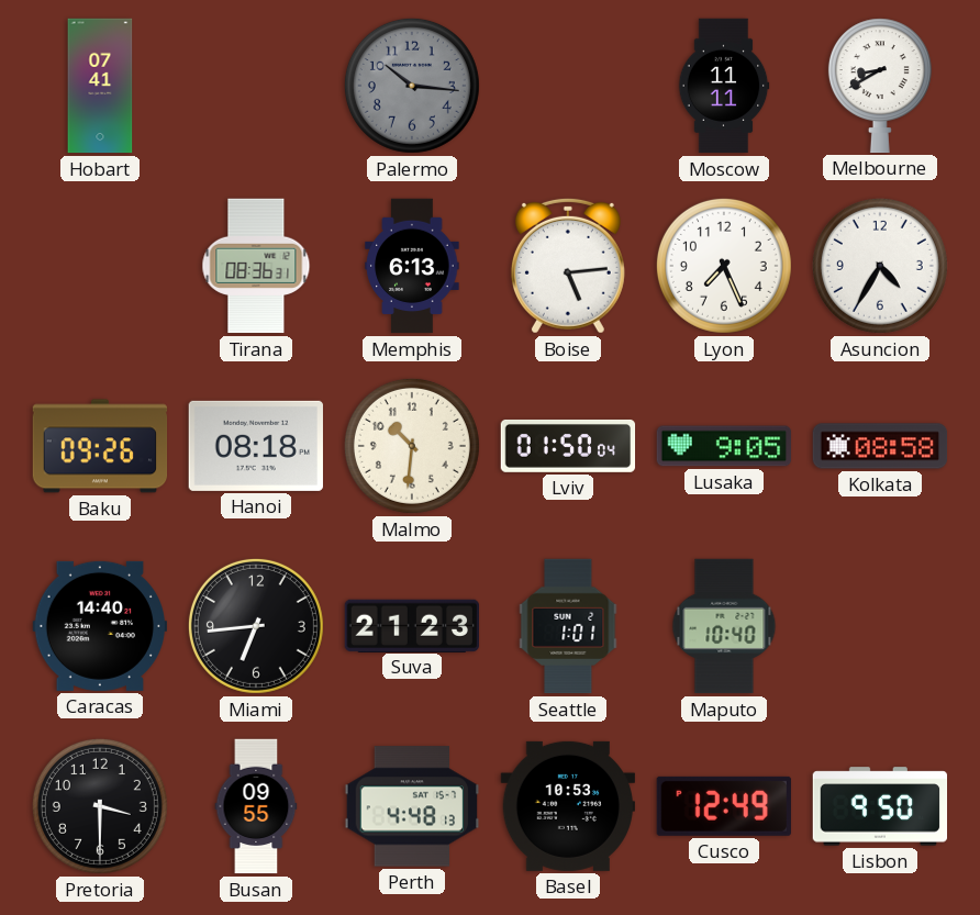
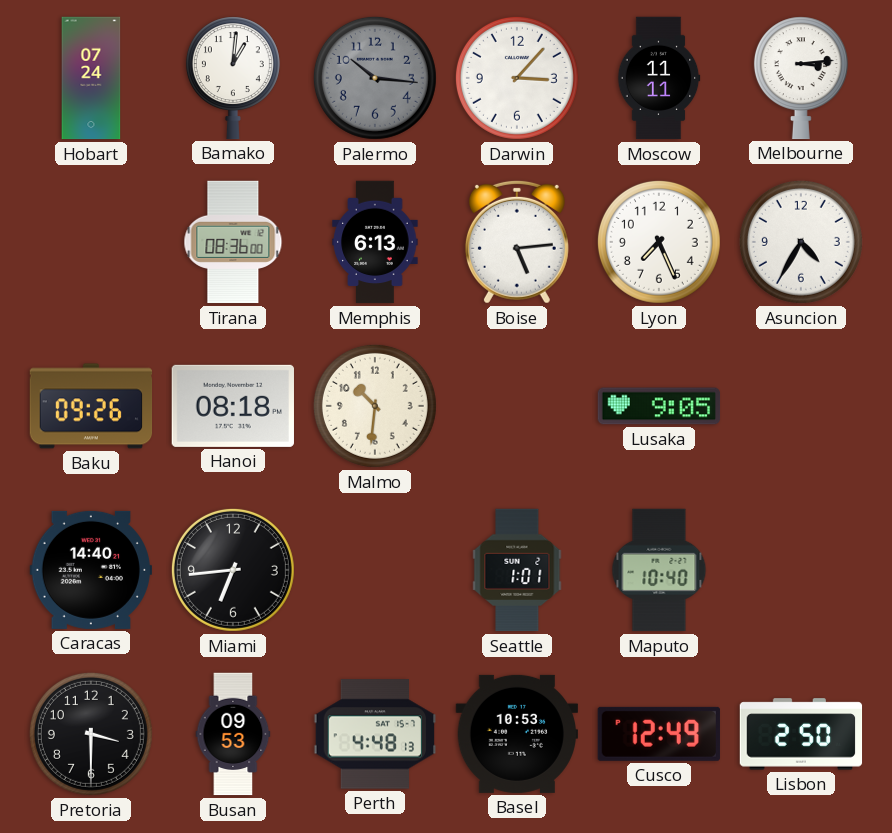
Hobart: 07:41 -> 07:24
Bamako: none -> 1:01
Darwin: none -> 3:07
Melbourne: 8:40 -> 3:14
Tirana: 08:36:31 -> 08:36:00
Lviv: 01:50 -> none
Kolkata: 08:58 -> none
Suva: 21:23 -> none
Busan: 09:55 -> 09:53
Lisbon: 9:50 -> 2:50
